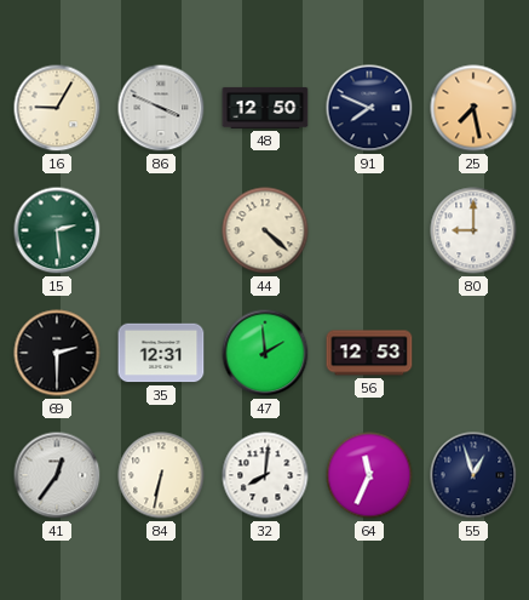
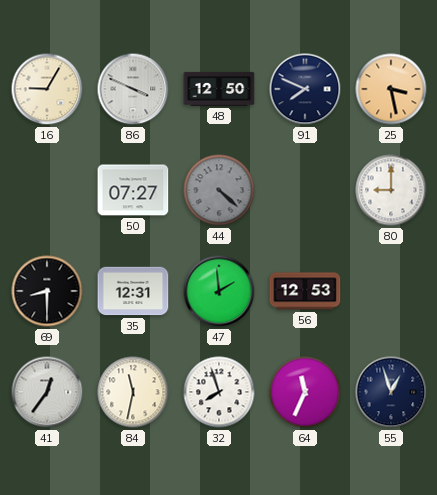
25: 7:28 -> 3:28
15: 2:29 -> none
50: none -> 07:27
44 dial: cream -> grey
69: 2:30 -> 8:30
84: 6:32 -> 11:32
32: 8:01 -> 7:57
